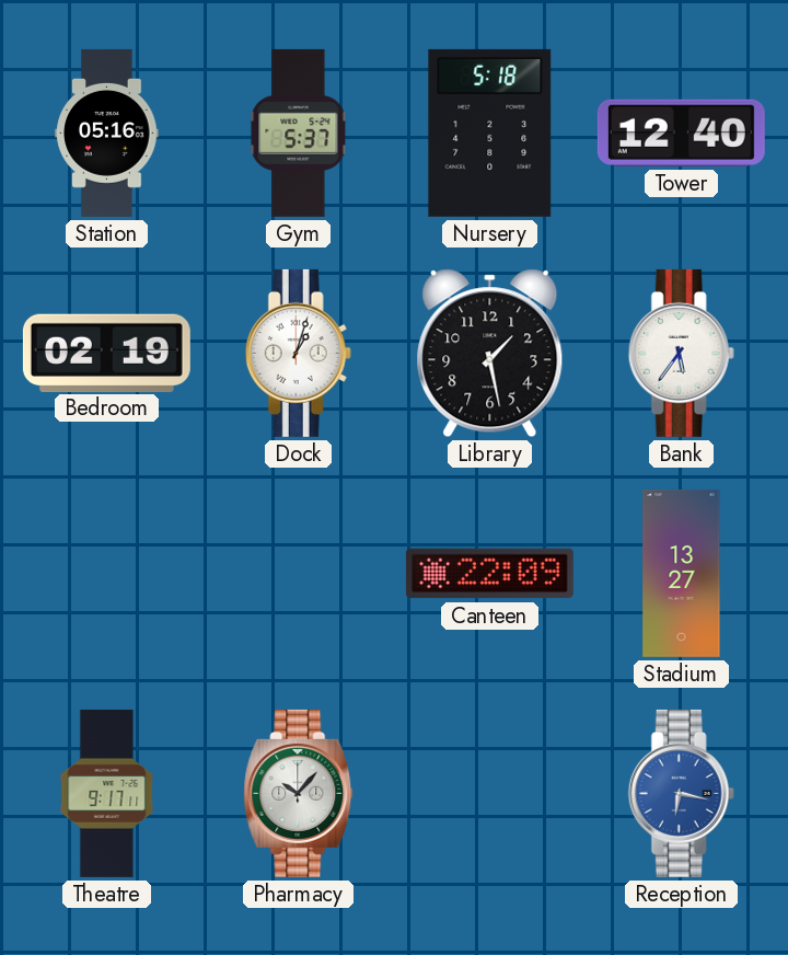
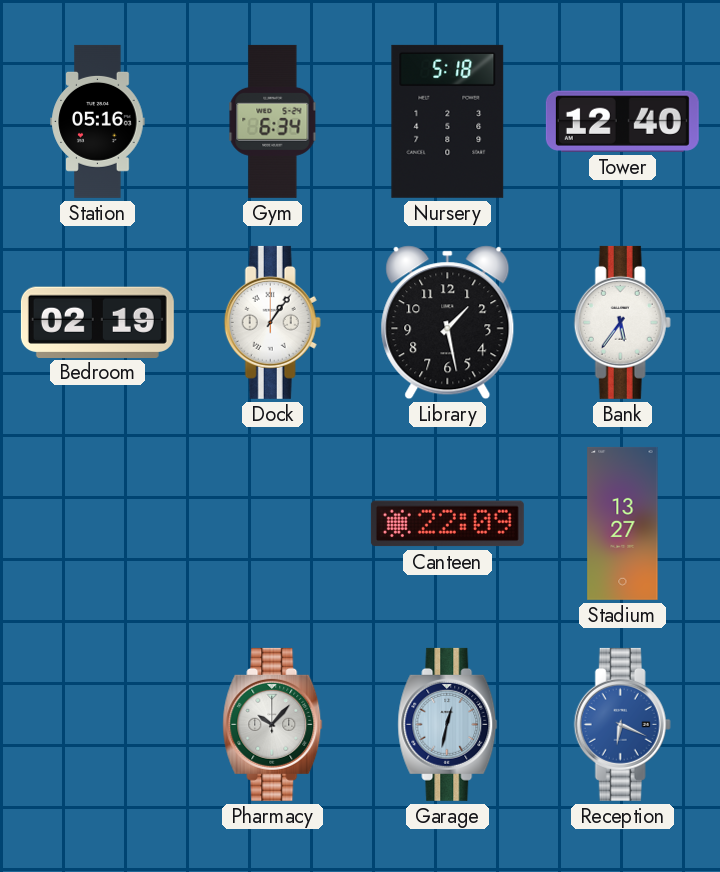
Gym: 5:37 -> 6:34
Dock: 1:03 -> 1:06
Theatre: 9:17 -> none
Garage: none -> 12:32
Reception: 6:17 -> 6:19
